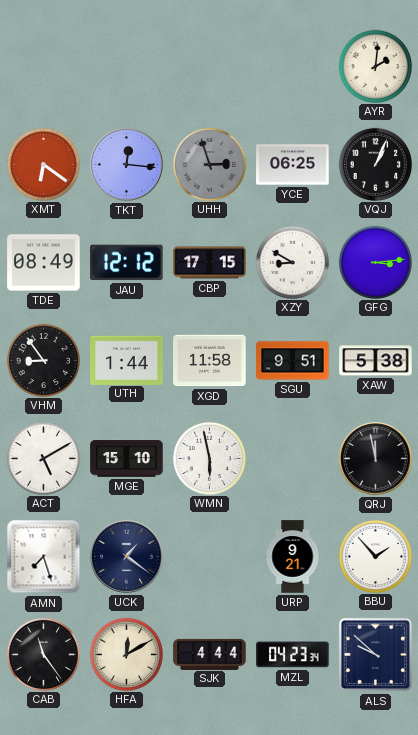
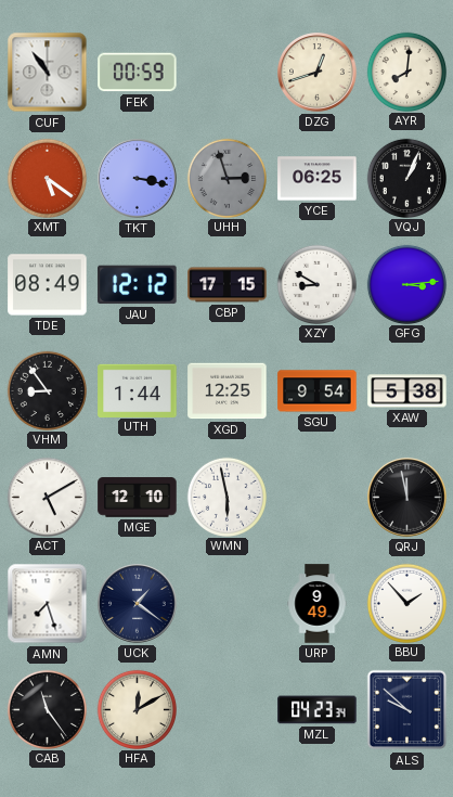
CUF: none -> 10:54
FEK: none -> 00:59
DZG: none -> 12:42
AYR: 2:01 -> 8:01
XMT: 6:21 -> 5:21
TKT: 12:16 -> 3:17
XGD: 11:58 -> 12:25
SGU: 9:51 -> 9:54
MGE: 15:10 -> 12:10
URP: 9:21 -> 9:49
SJK: 4:44 -> none
